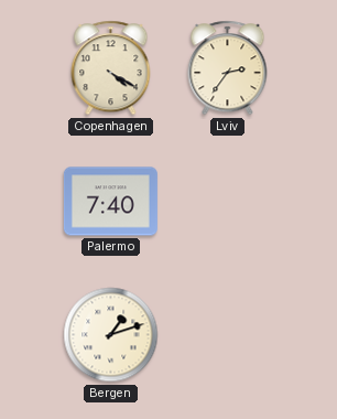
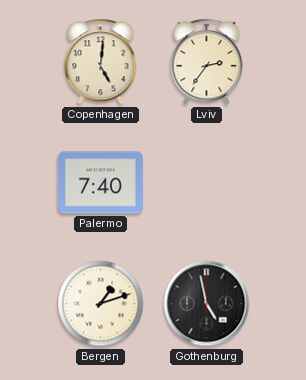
Copenhagen: 4:20 -> 5:01
Gothenburg: none -> 4:58
